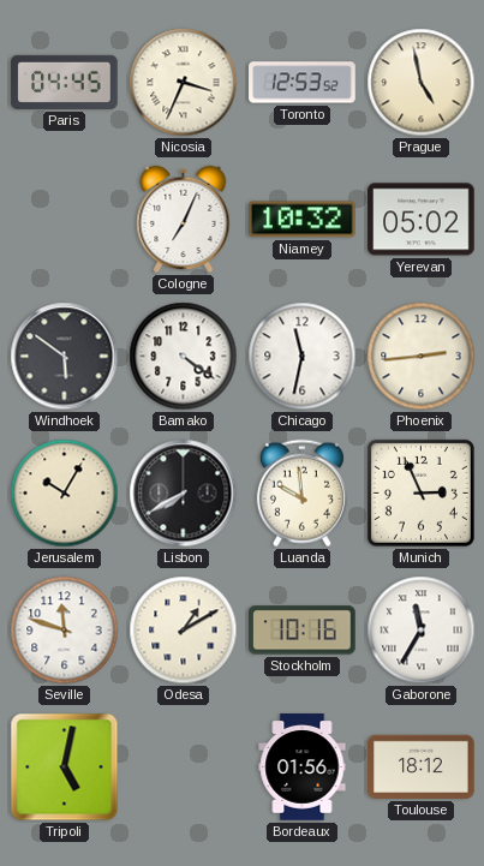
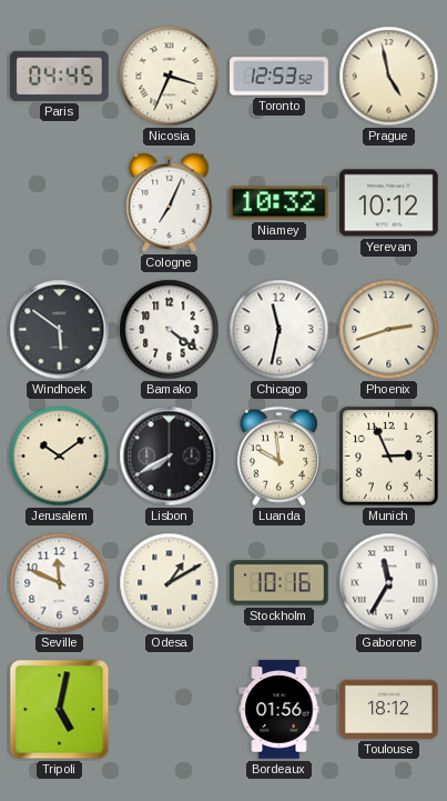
Yerevan: 05:02 -> 10:12
Phoenix: 2:44 -> 2:42
Jerusalem: 10:05 -> 10:09
Seville: 11:48 -> 11:49
